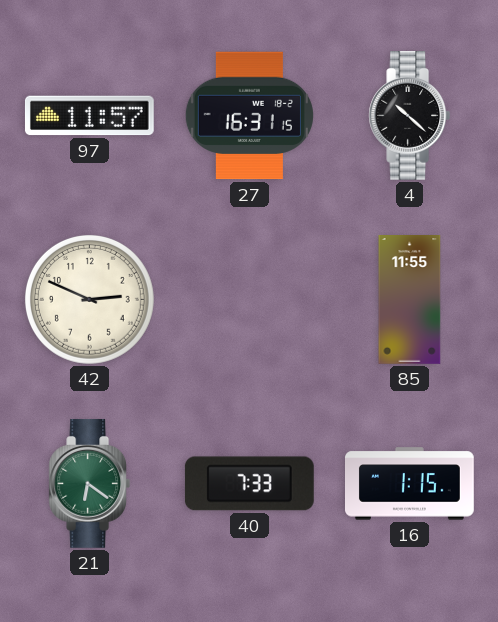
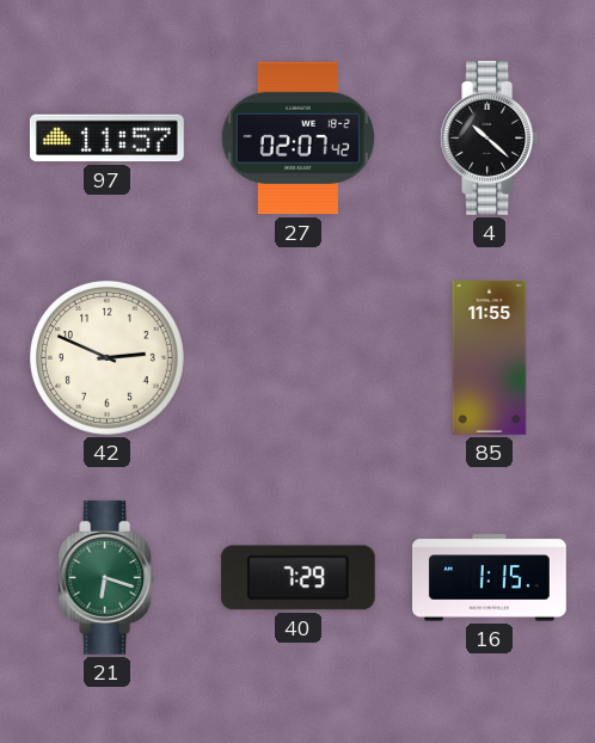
27: 16:31 -> 02:07
21: 6:21 -> 6:18
40: 7:33 -> 7:29
